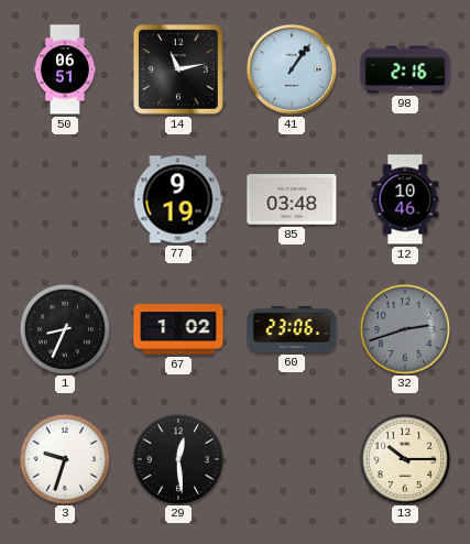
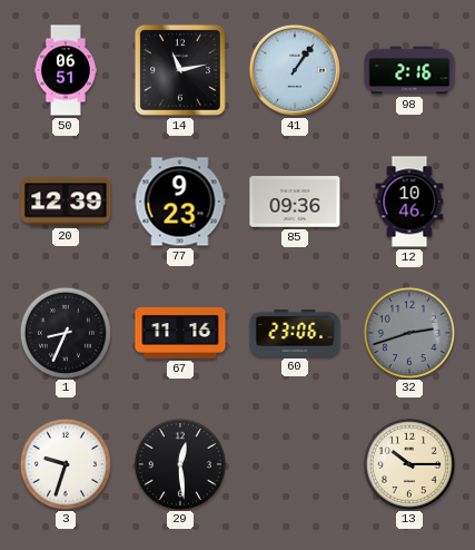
20: none -> 12:39
77: 9:19 -> 9:23
85: 03:48 -> 09:36
67: 1:02 -> 11:16
